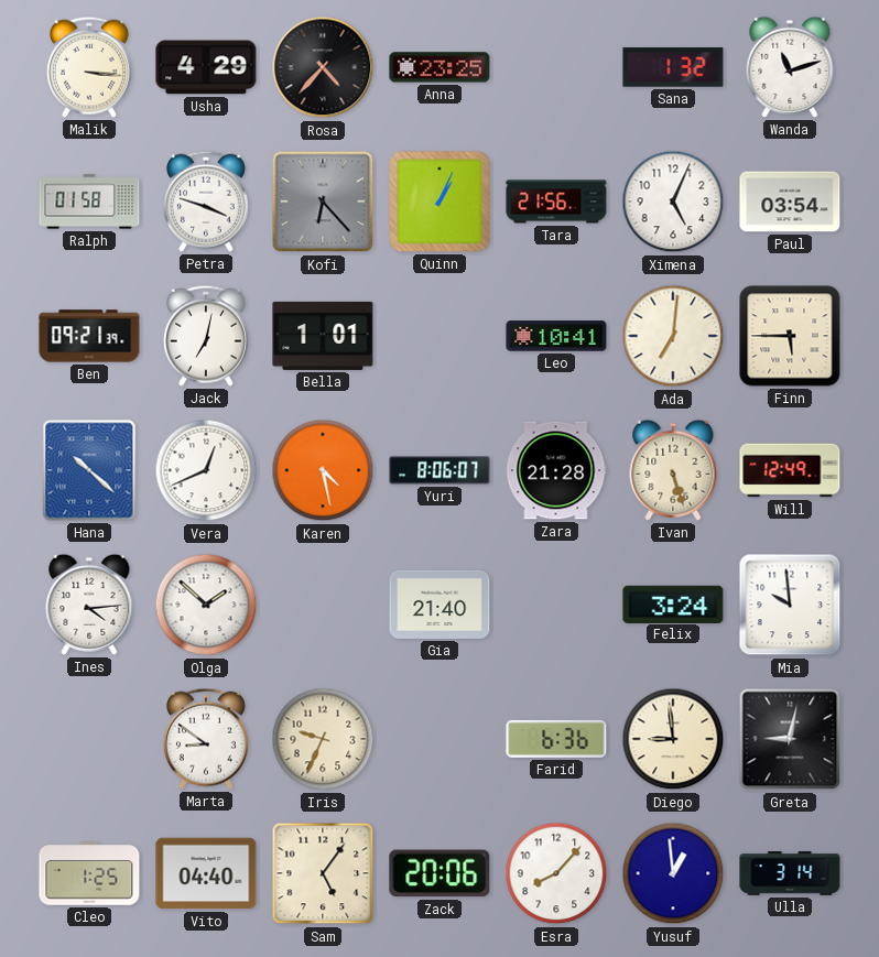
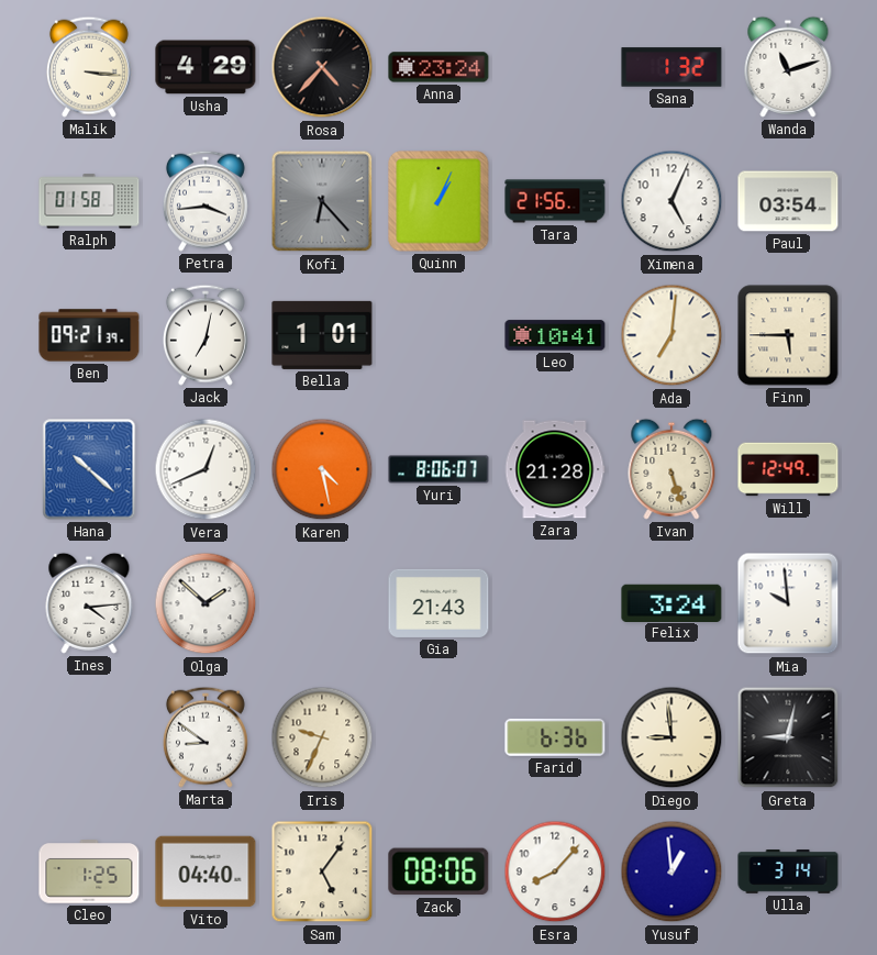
Anna: 23:25 -> 23:24
Petra: 3:48 -> 3:44
Gia: 21:40 -> 21:43
Zack: 20:06 -> 08:06
